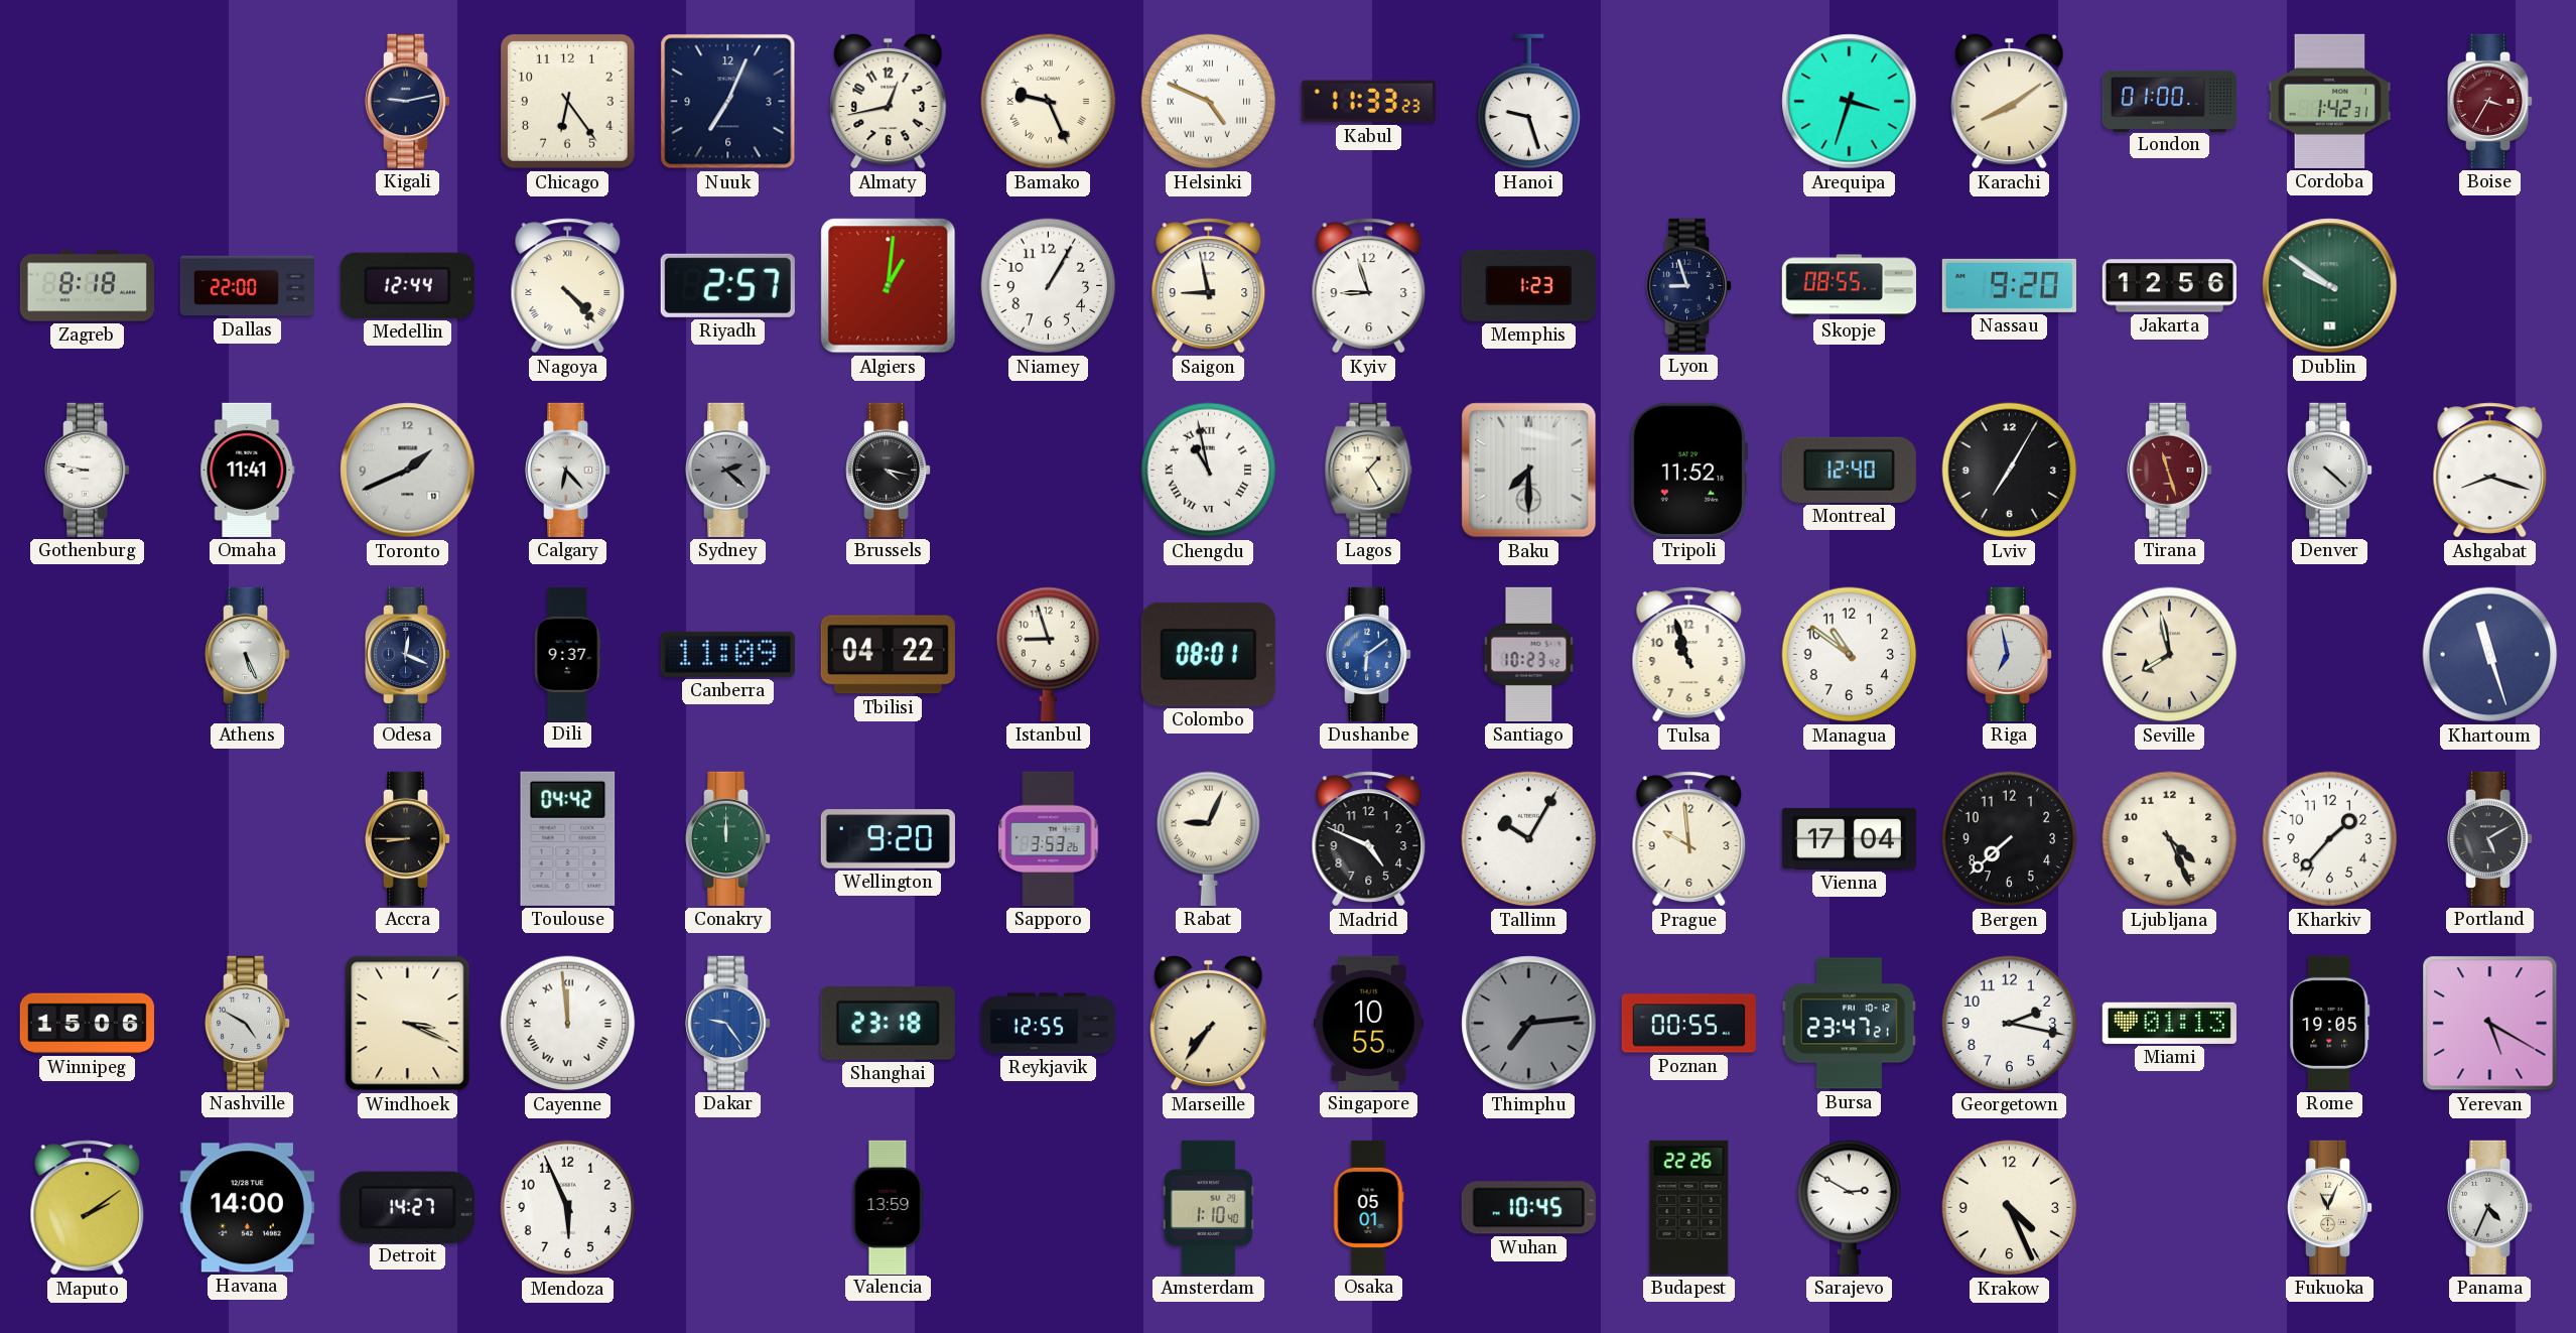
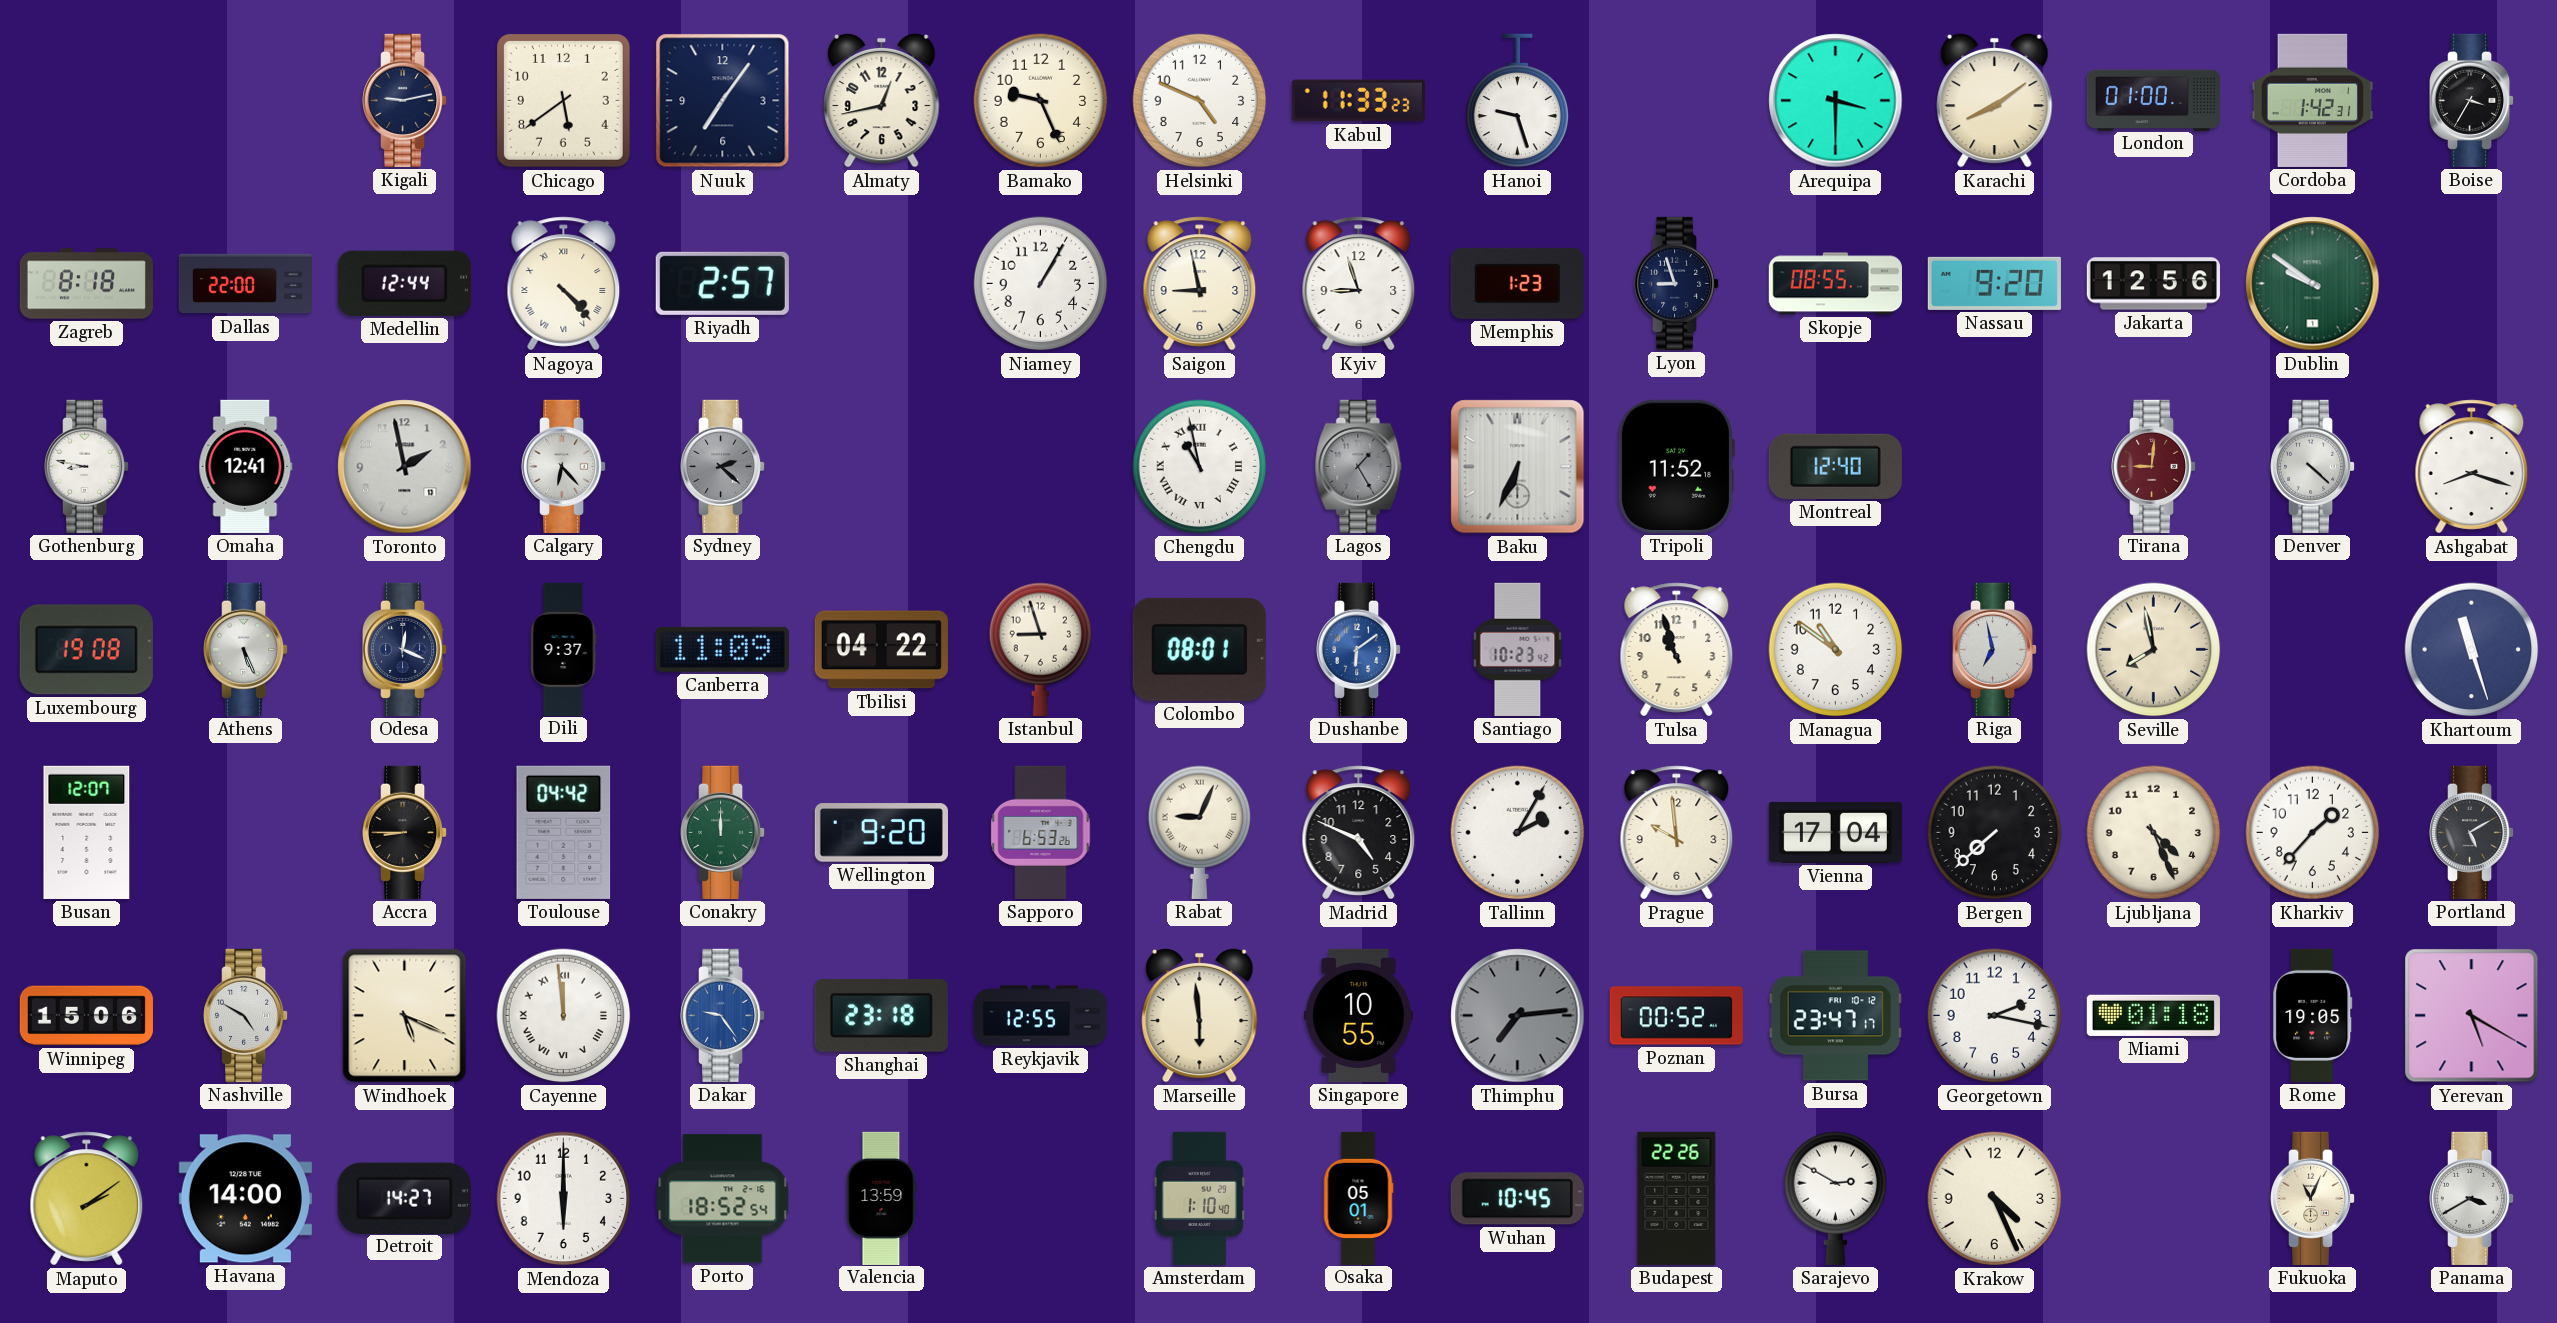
Chicago: 6:24 -> 5:39
Nuuk: 7:04 -> 7:06
Bamako numerals: Roman -> Arabic
Helsinki numerals: Roman -> Arabic
Arequipa: 3:33 -> 3:30
Boise dial: burgundy -> black
Algiers: 1:01 -> none
Omaha: 11:41 -> 12:41
Toronto: 1:41 -> 1:58
Brussels: 4:17 -> none
Lagos dial: cream -> grey
Baku: 7:30 -> 6:34
Lviv: 7:05 -> none
Tirana: 11:27 -> 9:01
Luxembourg: none -> 19:08
Busan: none -> 12:07
Sapporo: 3:53 -> 6:53
Tallinn: 10:05 -> 2:05
Windhoek: 3:19 -> 5:19
Marseille: 7:36 -> 5:59
Poznan: 00:55 -> 00:52
Bursa: 23:47:21 -> 23:47:17
Miami: 01:13 -> 01:18
Mendoza: 5:56 -> 6:00
Porto: none -> 18:52
Panama: 4:34 -> 3:40
